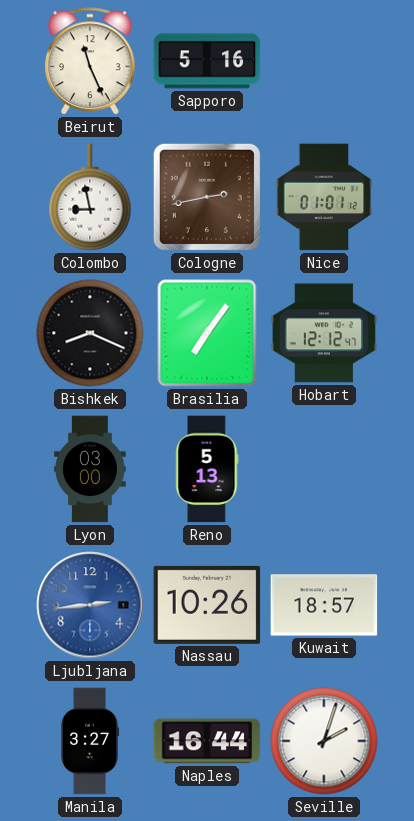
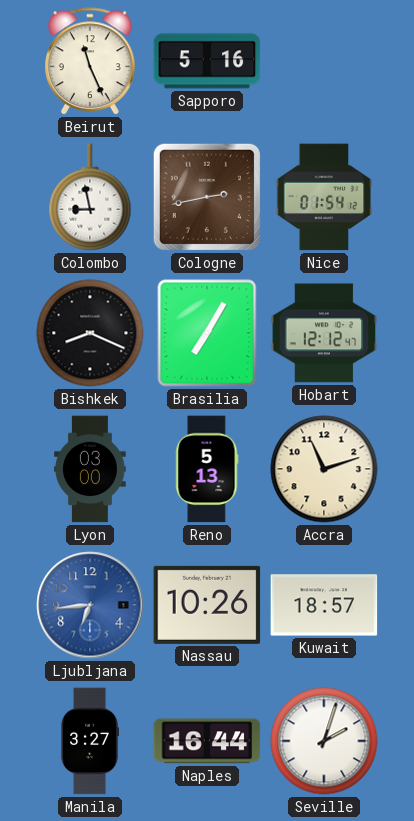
Nice: 01:01 -> 01:54
Brasilia: 7:06 -> 7:05
Accra: none -> 11:12
Ljubljana: 2:44 -> 6:44
